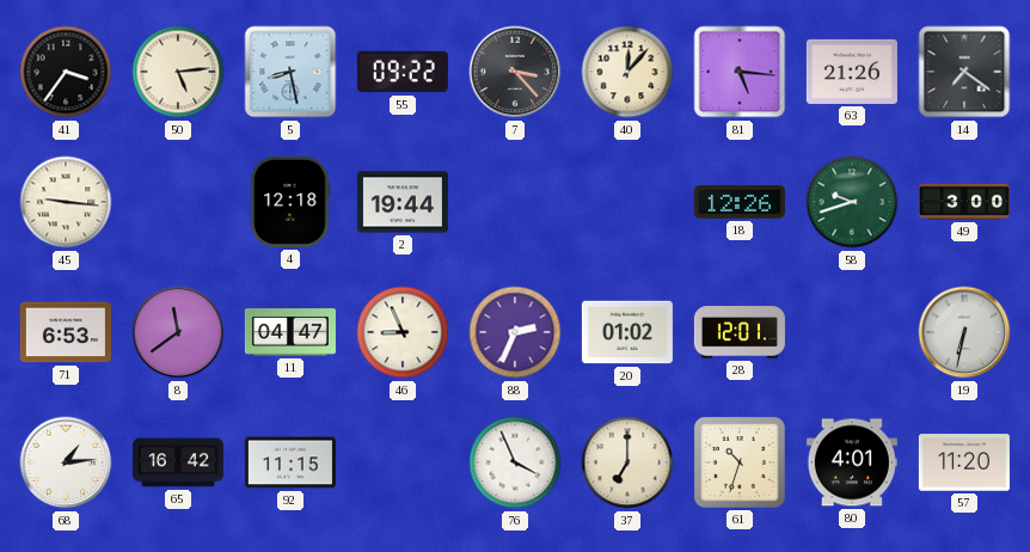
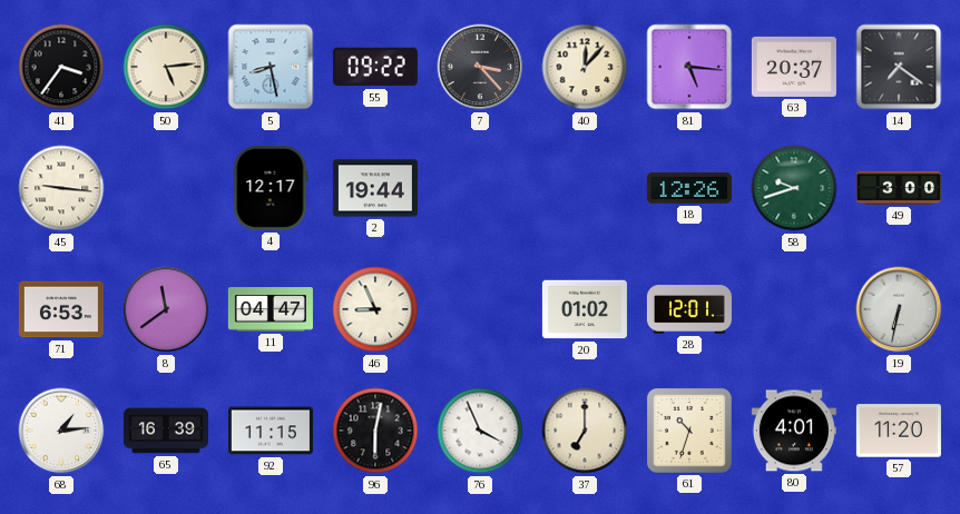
63: 21:26 -> 20:37
4: 12:18 -> 12:17
88: 2:34 -> none
65: 16:42 -> 16:39
96: none -> 6:02
